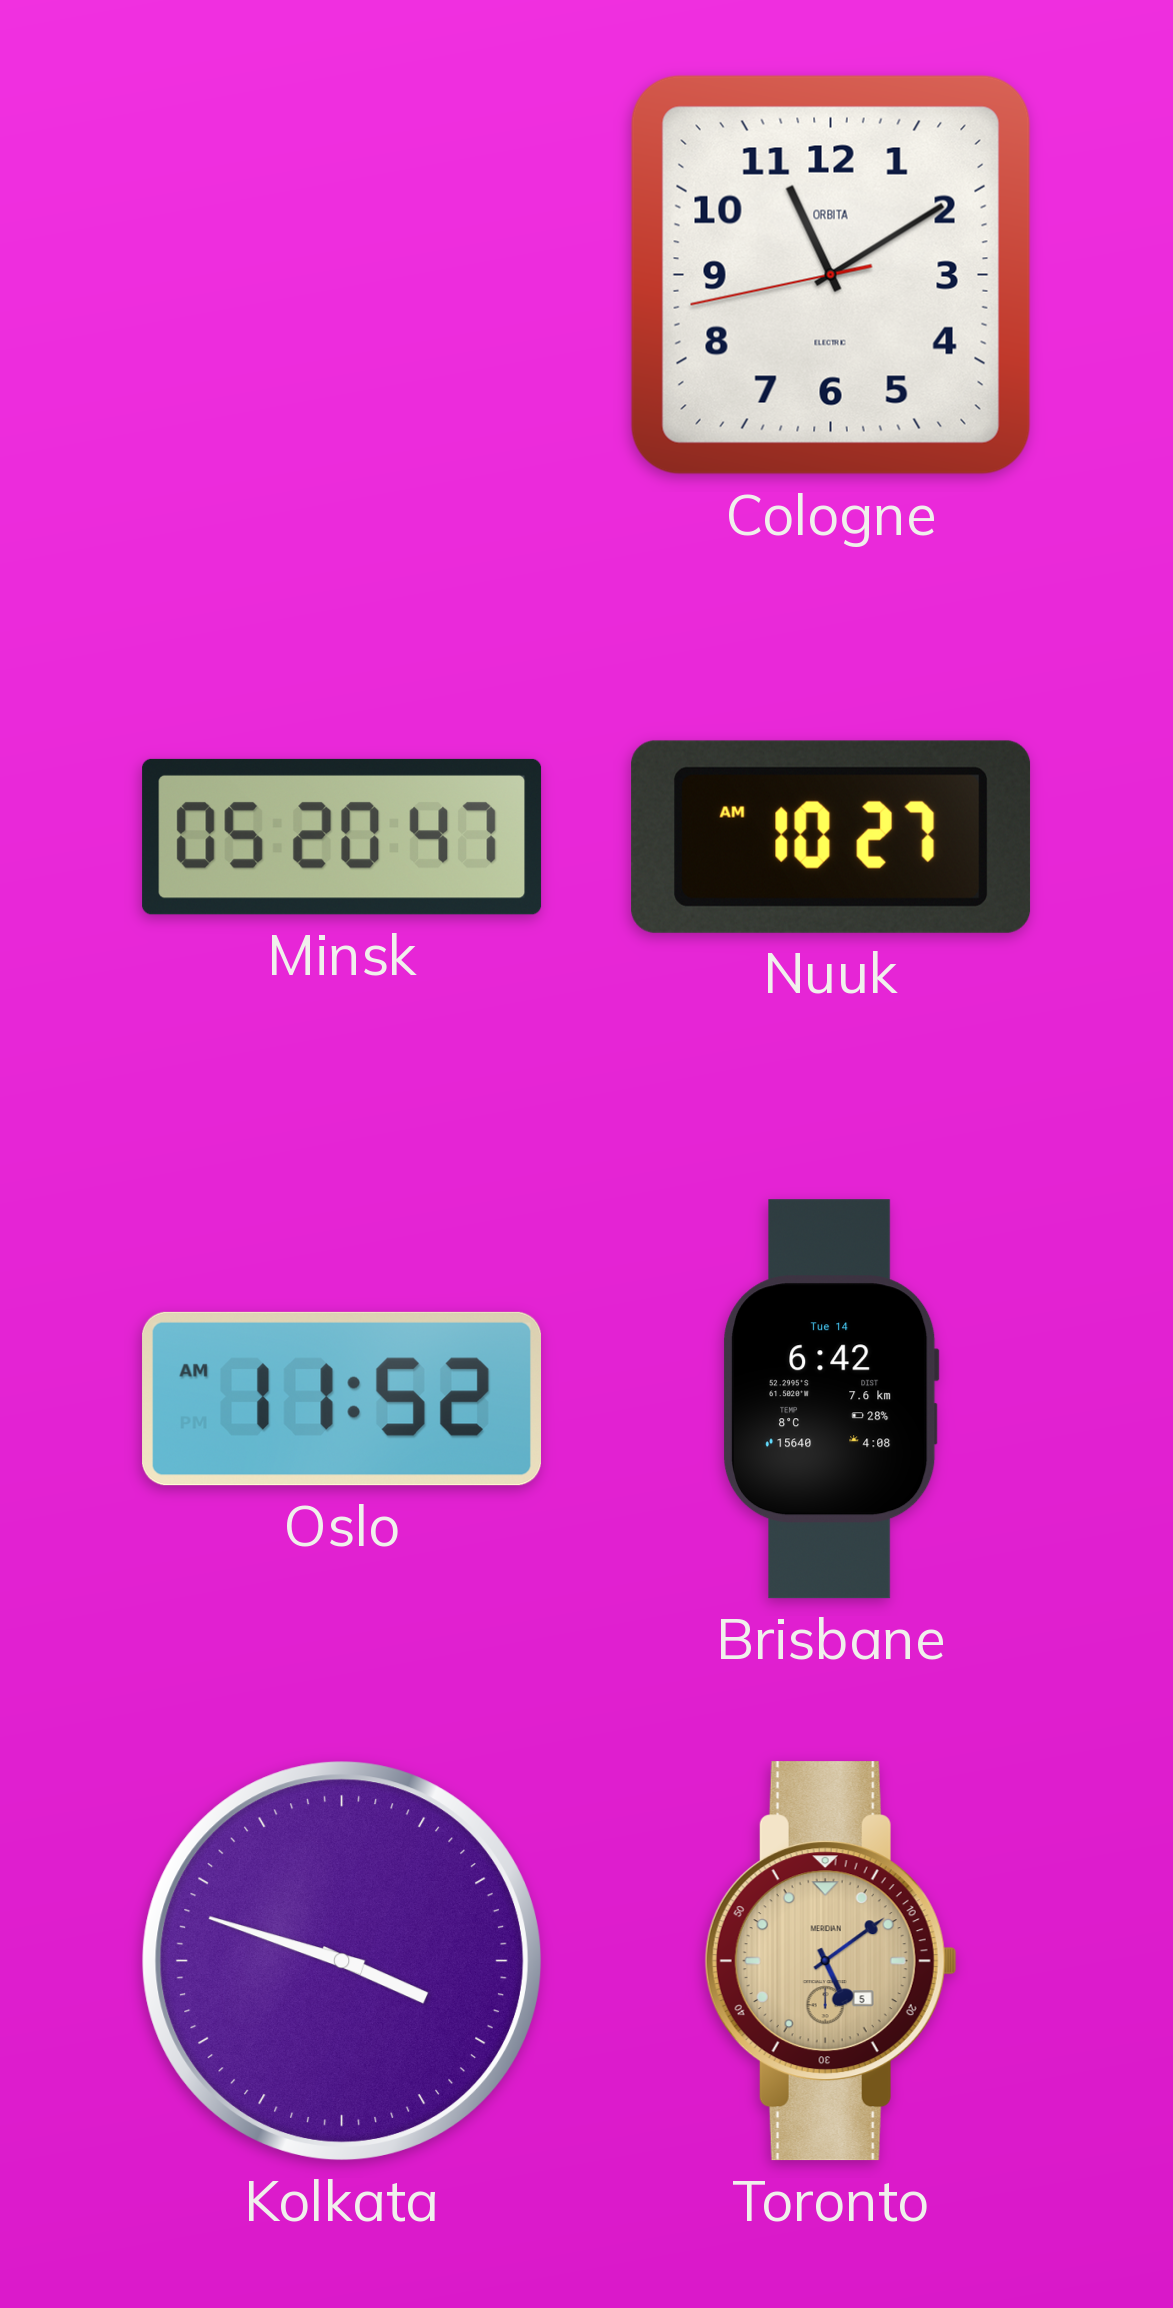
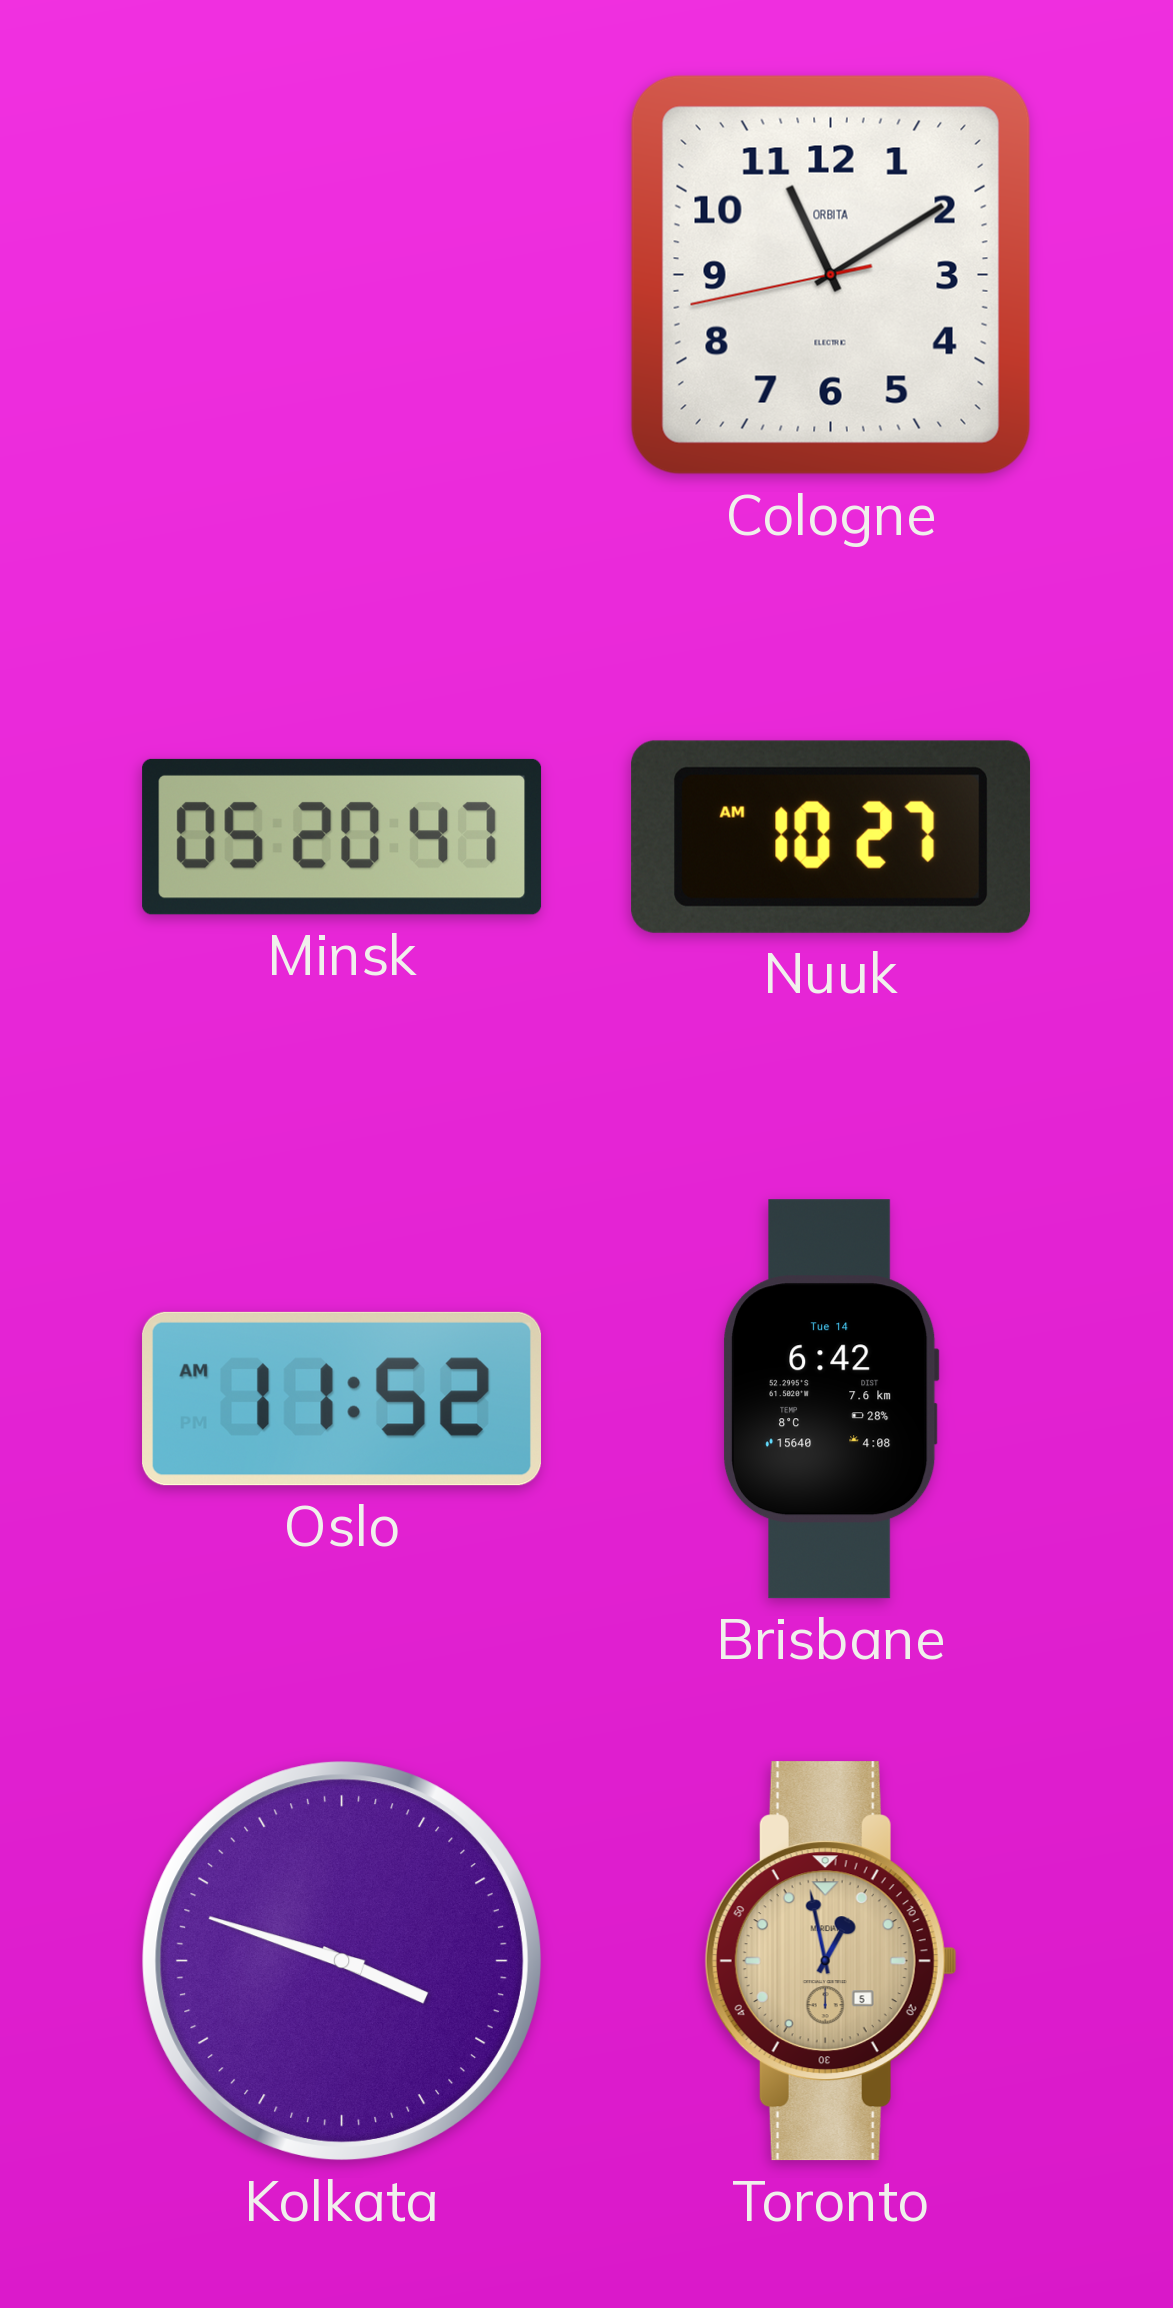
Toronto: 5:09 -> 12:58
